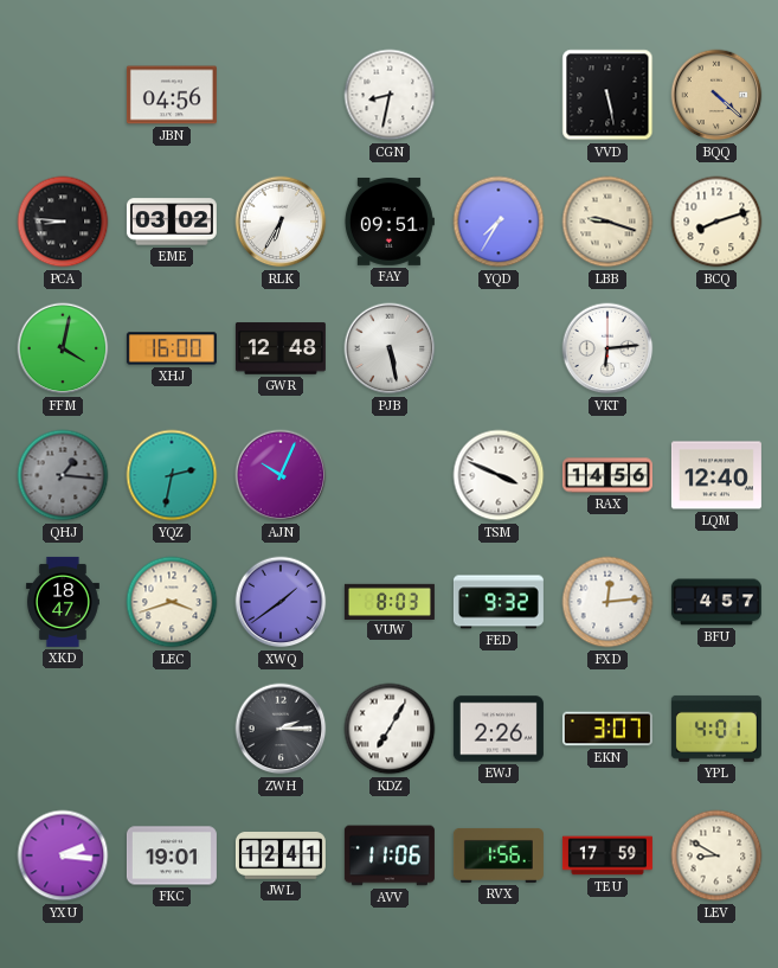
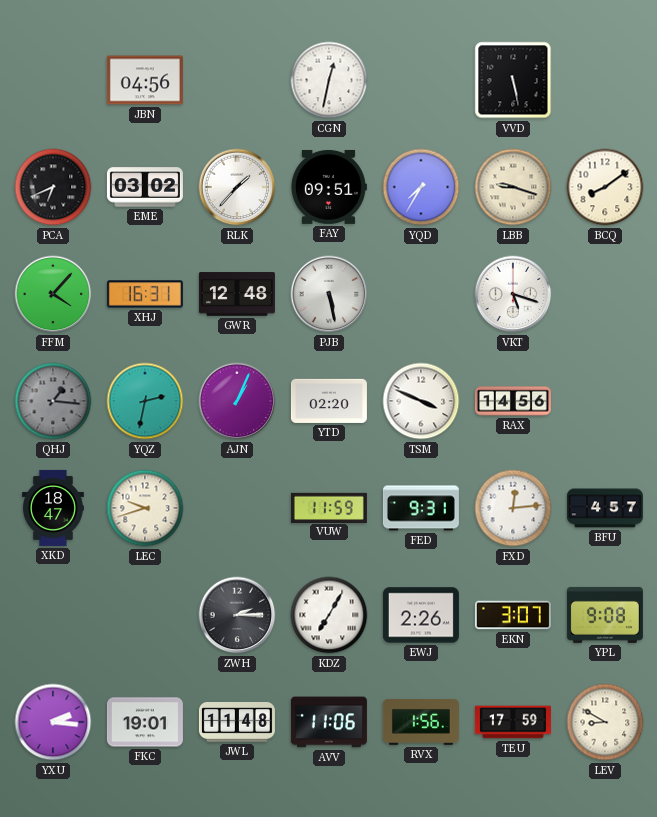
CGN: 8:32 -> 12:32
BQQ: 4:22 -> none
PCA: 8:46 -> 6:41
RLK: 6:35 -> 1:37
BCQ: 8:12 -> 8:09
FFM: 4:02 -> 4:07
XHJ: 16:00 -> 16:31
VKT: 6:14 -> 5:18
AJN: 10:04 -> 1:04
YTD: none -> 02:20
LQM: 12:40 -> none
LEC: 3:42 -> 9:42
XWQ: 1:39 -> none
VUW: 8:03 -> 11:59
FED: 9:32 -> 9:31
YPL: 4:01 -> 9:08
JWL: 12:41 -> 11:48
